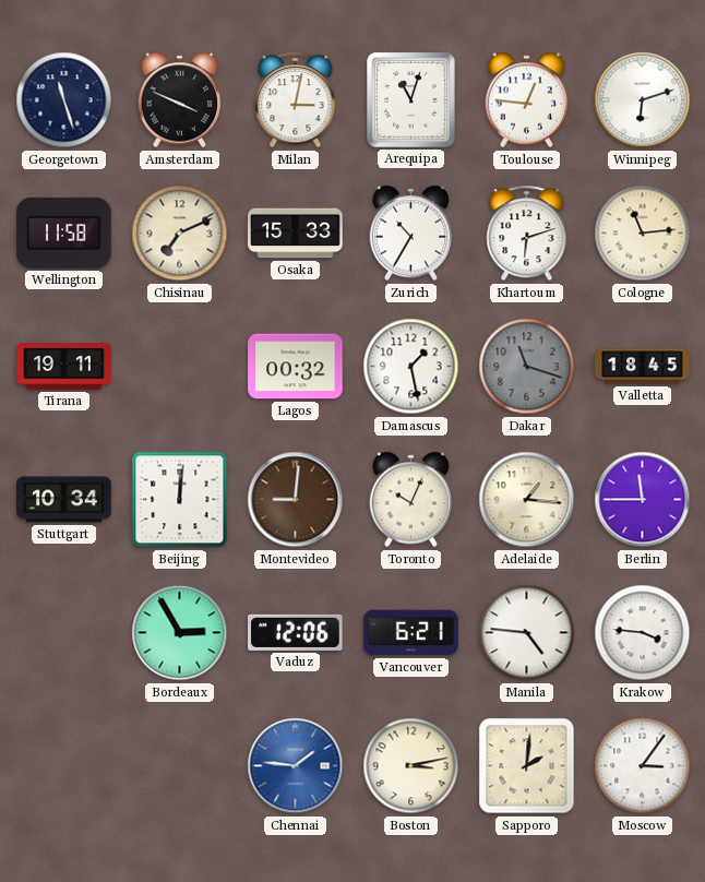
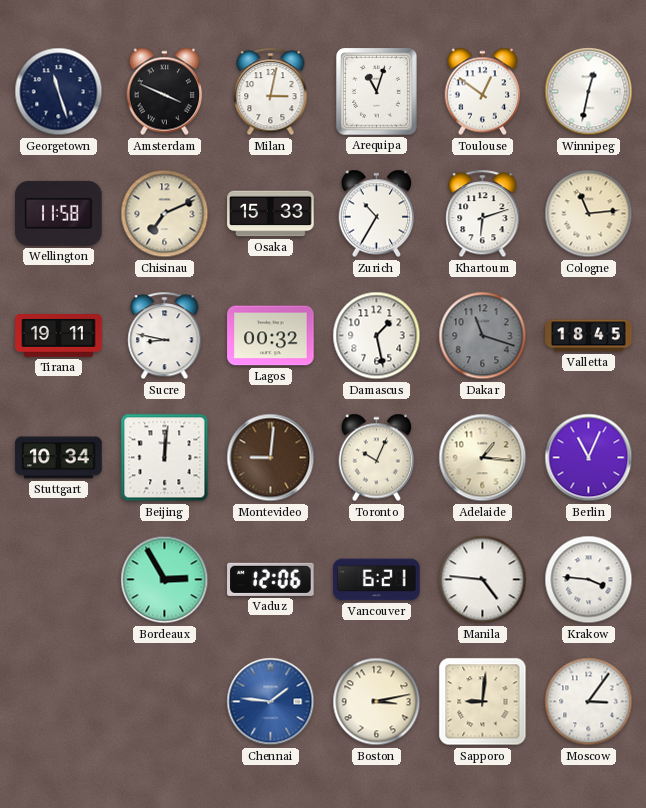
Toulouse: 12:46 -> 12:51
Winnipeg: 6:12 -> 12:32
Sucre: none -> 8:47
Berlin: 11:45 -> 11:04
Sapporo: 2:01 -> 9:01
